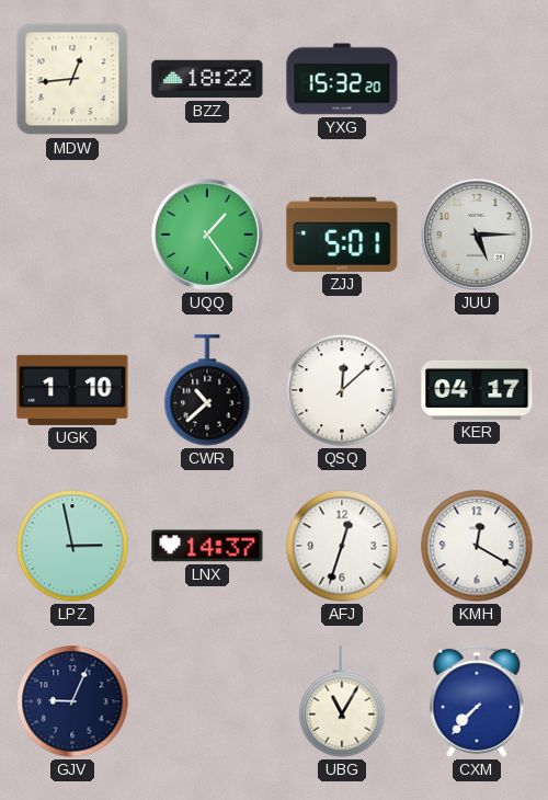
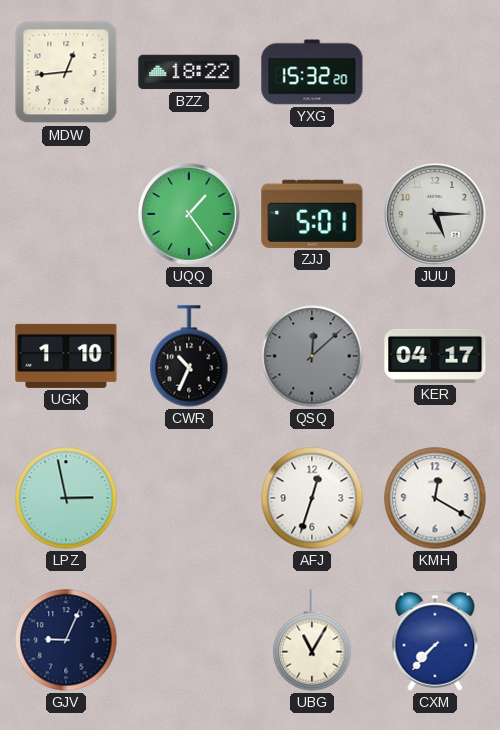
CWR: 10:38 -> 10:34
QSQ dial: white -> grey
LNX: 14:37 -> none
